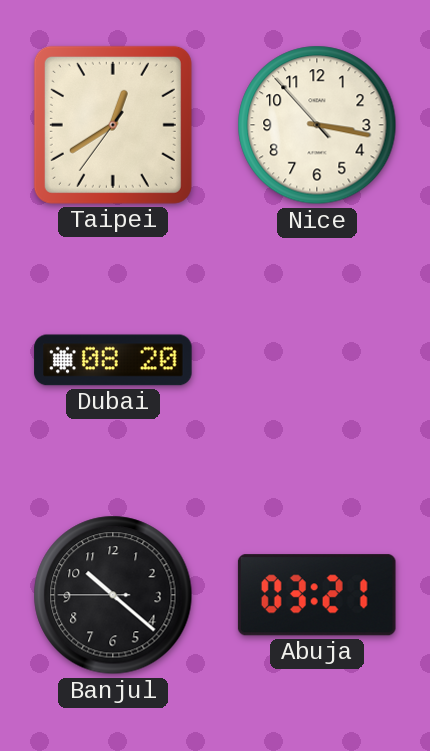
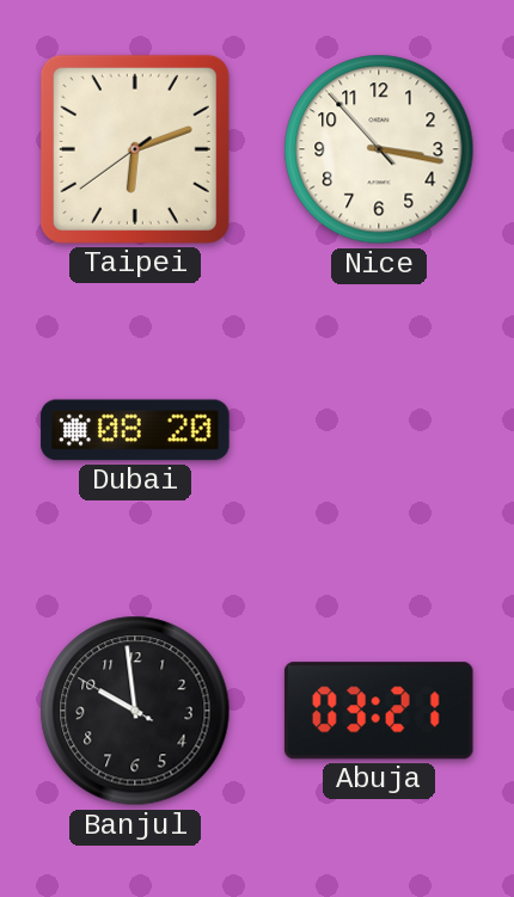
Taipei: 12:39 -> 6:11
Banjul: 10:21 -> 9:58
